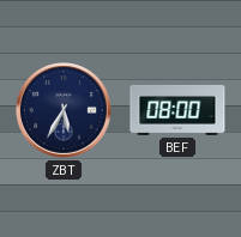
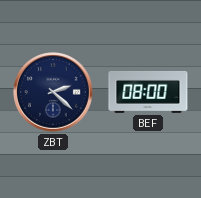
ZBT: 5:35 -> 2:22
